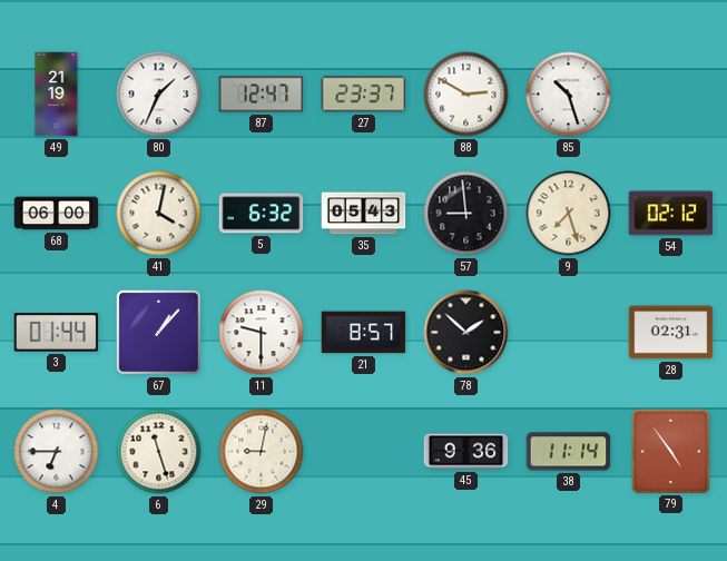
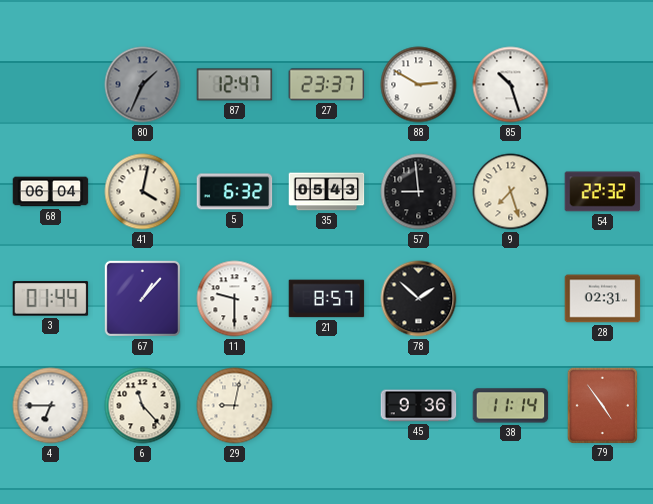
49: 21:19 -> none
80 dial: white -> grey
68: 06:00 -> 06:04
54: 02:12 -> 22:32
6: 11:27 -> 11:23
